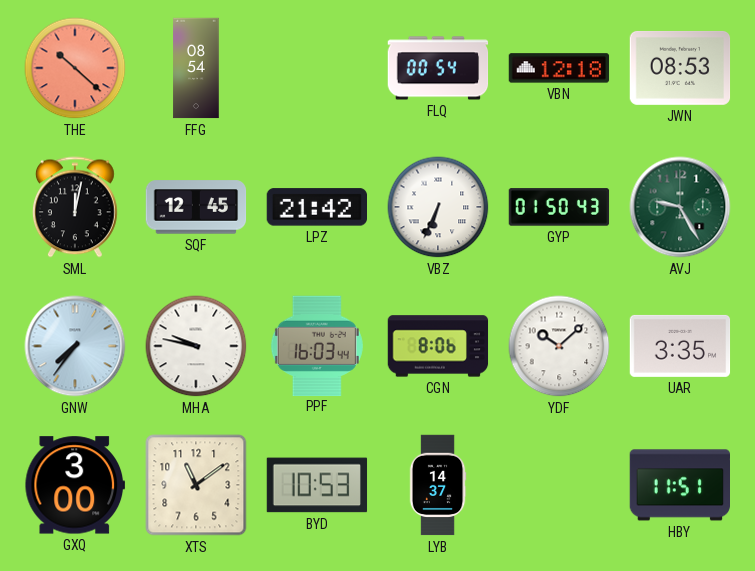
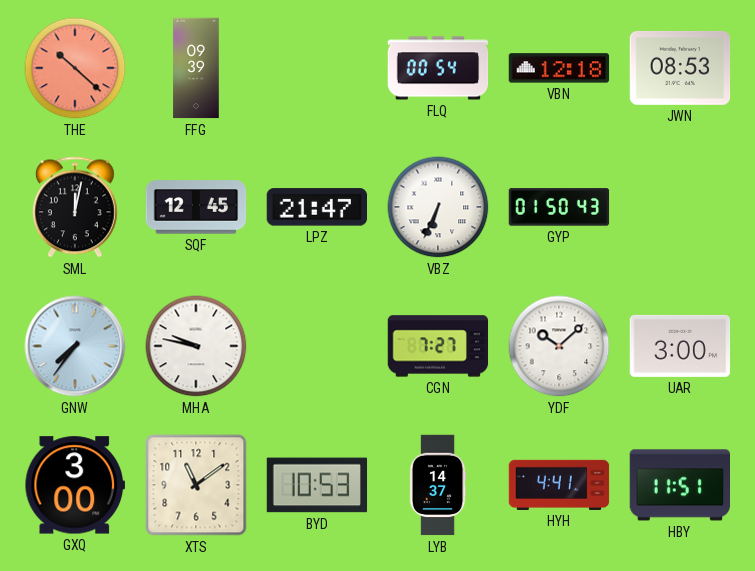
FFG: 08:54 -> 09:39
LPZ: 21:42 -> 21:47
AVJ: 9:25 -> none
PPF: 16:03 -> none
CGN: 8:06 -> 7:27
UAR: 3:35 -> 3:00
HYH: none -> 4:41
